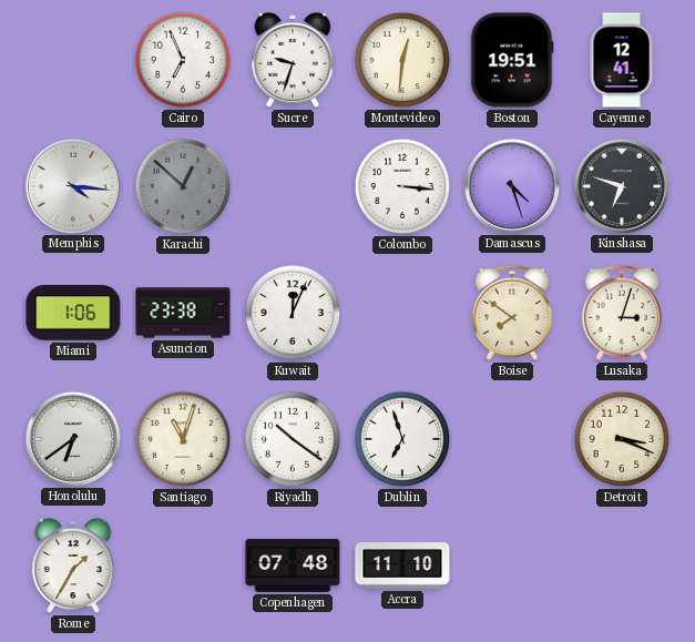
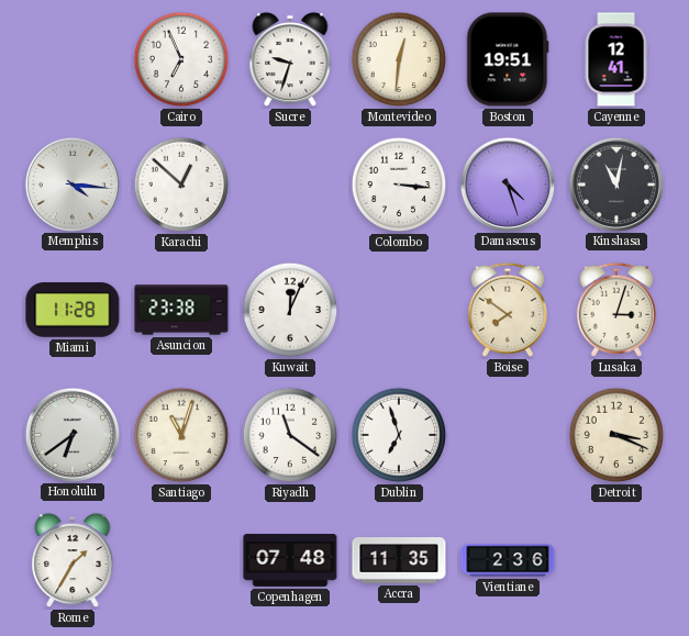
Karachi dial: grey -> white
Kinshasa: 6:48 -> 11:02
Miami: 1:06 -> 11:28
Riyadh: 10:21 -> 11:21
Accra: 11:10 -> 11:35
Vientiane: none -> 2:36
